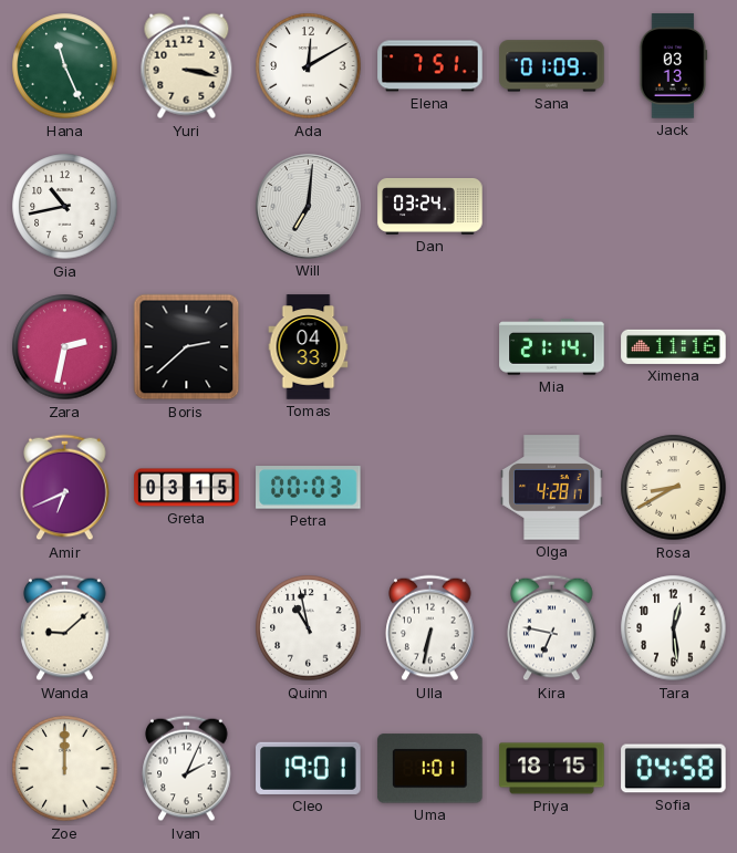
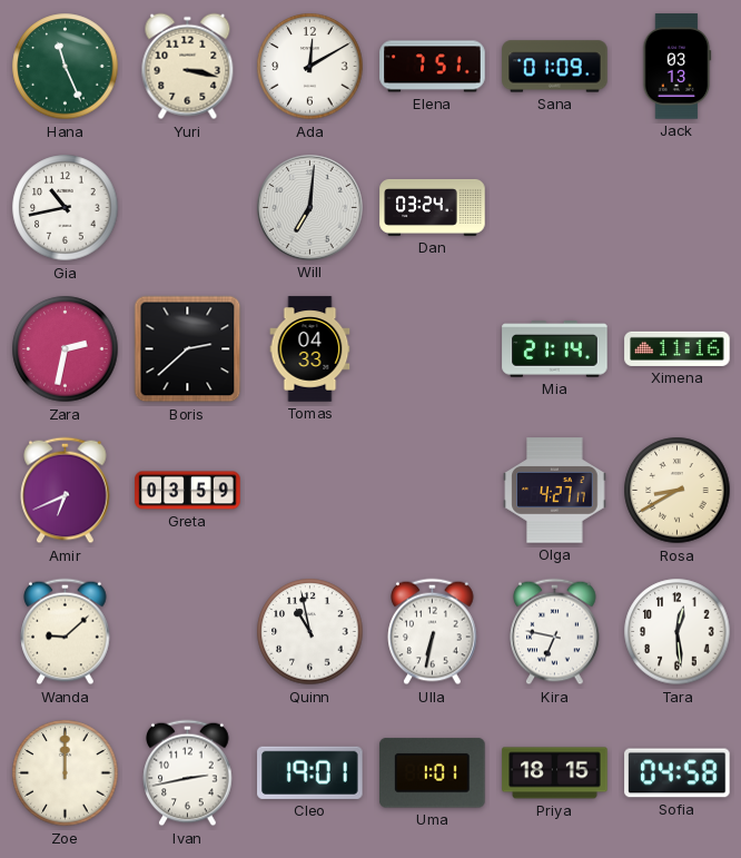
Greta: 03:15 -> 03:59
Petra: 00:03 -> none
Olga: 4:28 -> 4:27
Ivan: 2:04 -> 2:43
